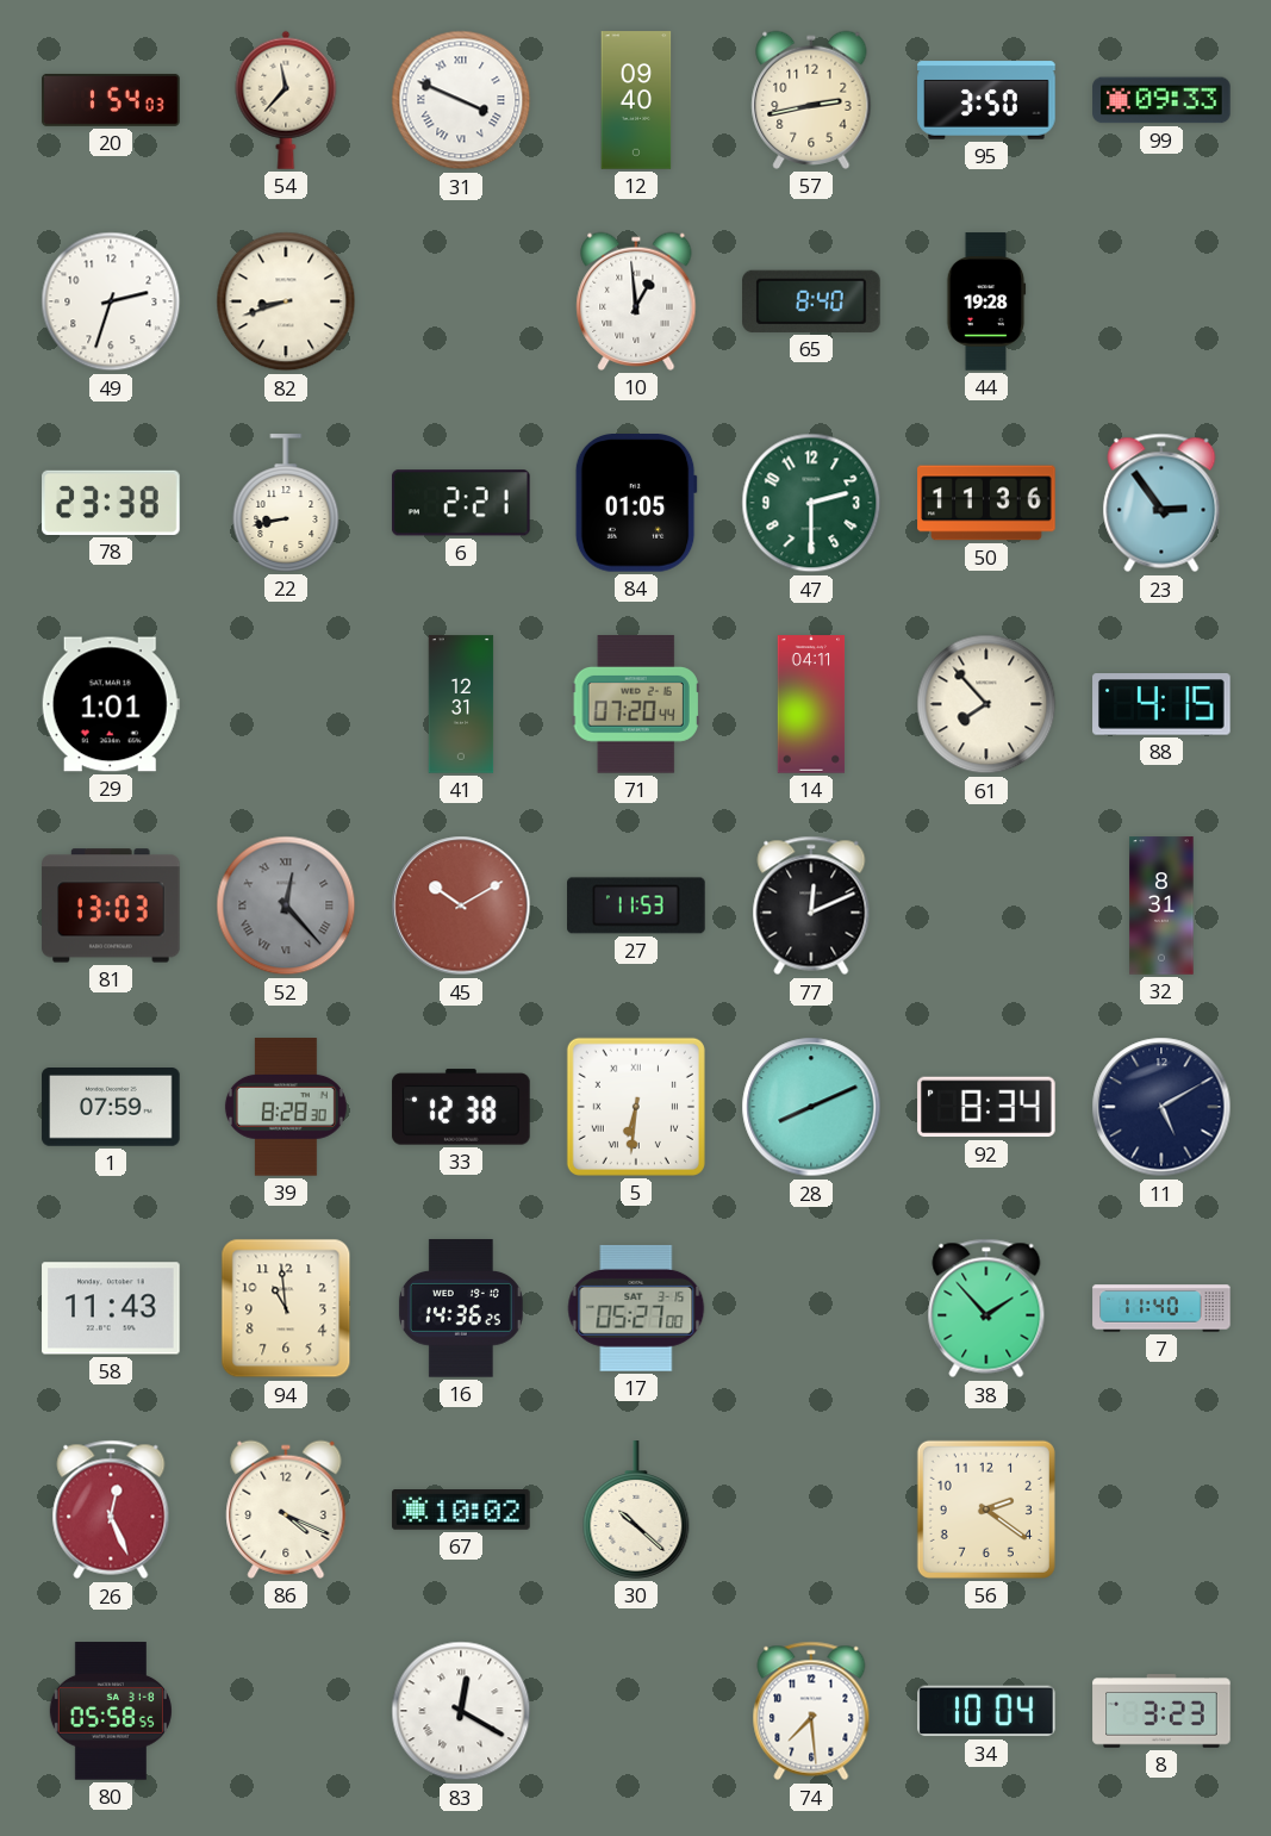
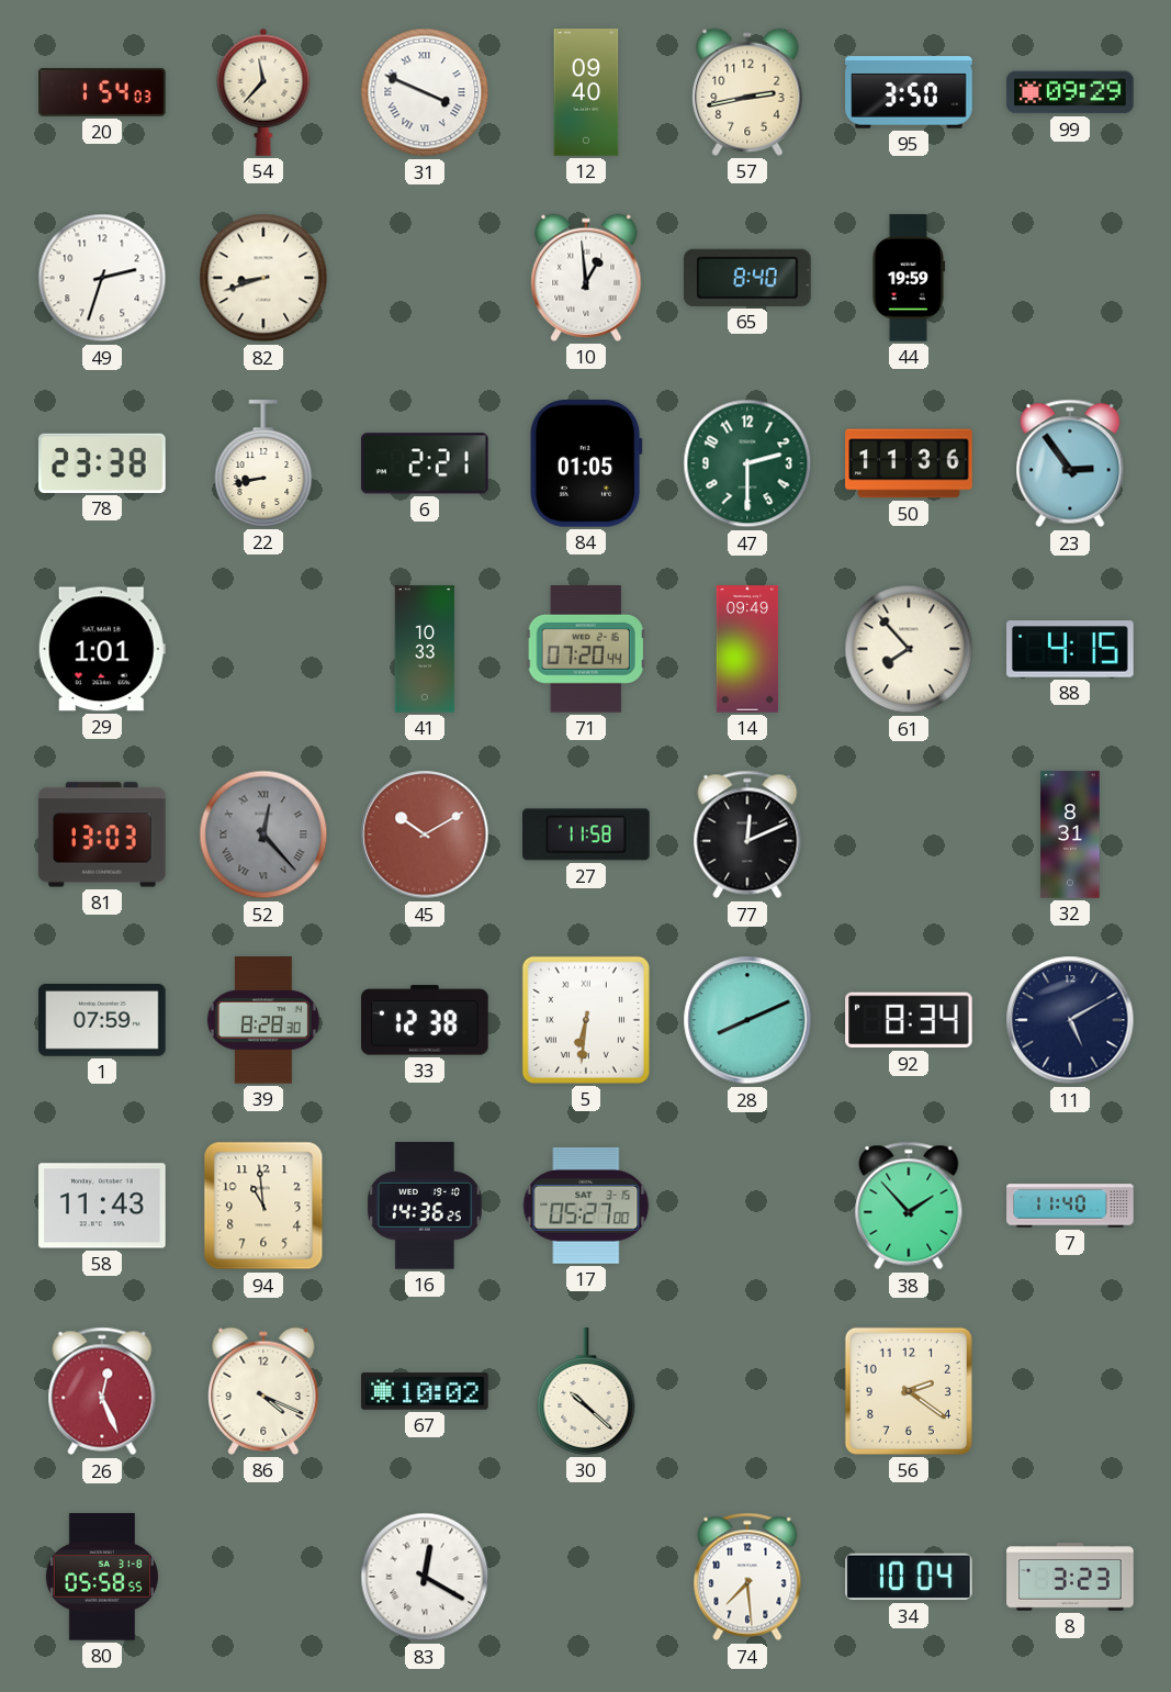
99: 09:33 -> 09:29
44: 19:28 -> 19:59
41: 12:31 -> 10:33
14: 04:11 -> 09:49
27: 11:53 -> 11:58
